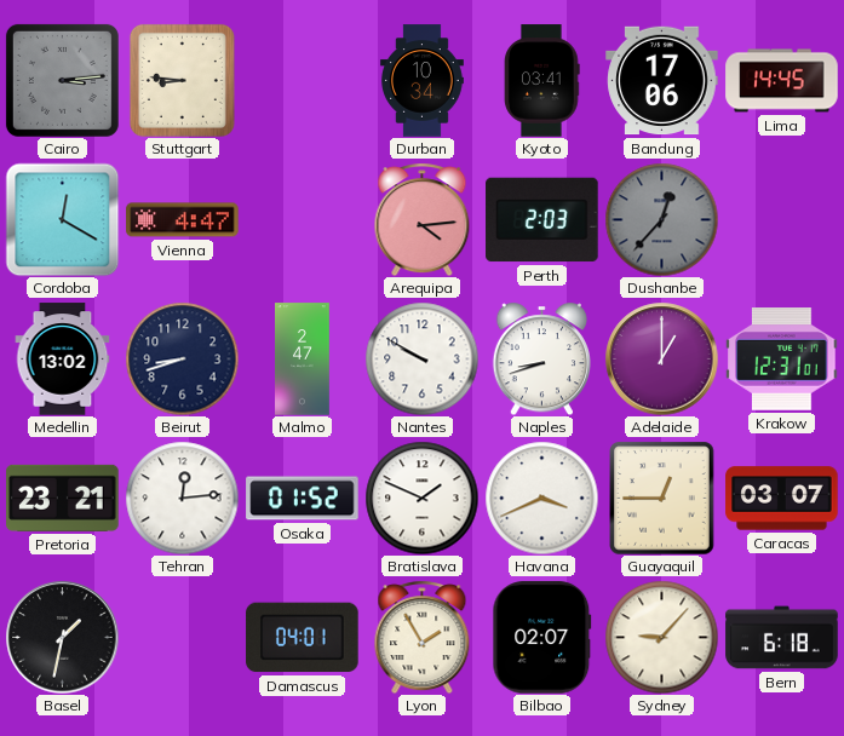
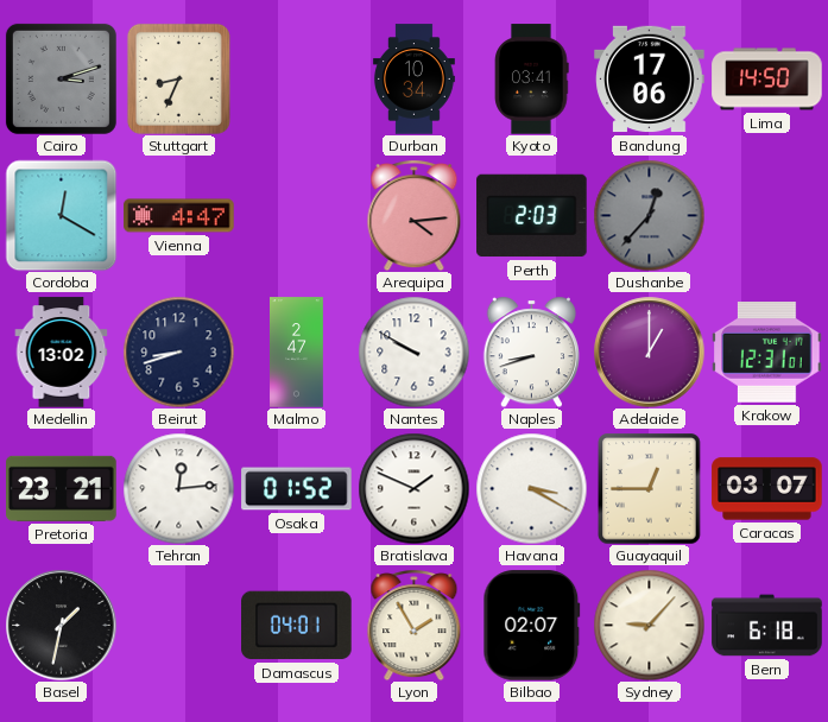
Cairo: 3:14 -> 3:12
Stuttgart: 8:46 -> 8:34
Lima: 14:45 -> 14:50
Havana: 3:41 -> 3:20
